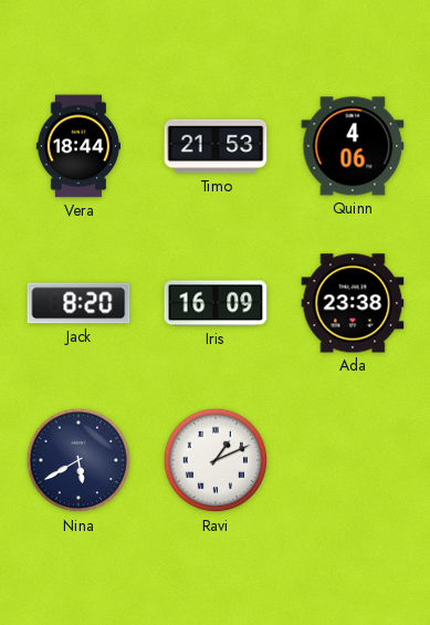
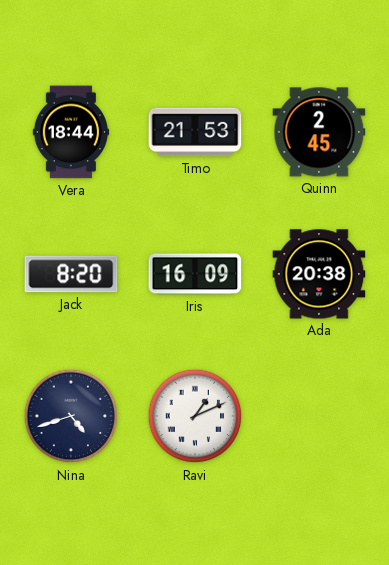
Quinn: 4:06 -> 2:45
Ada: 23:38 -> 20:38
Nina: 5:40 -> 4:42
